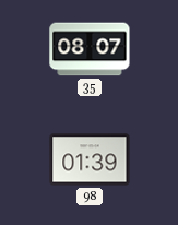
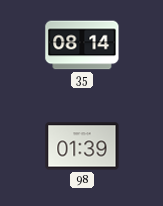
35: 08:07 -> 08:14
